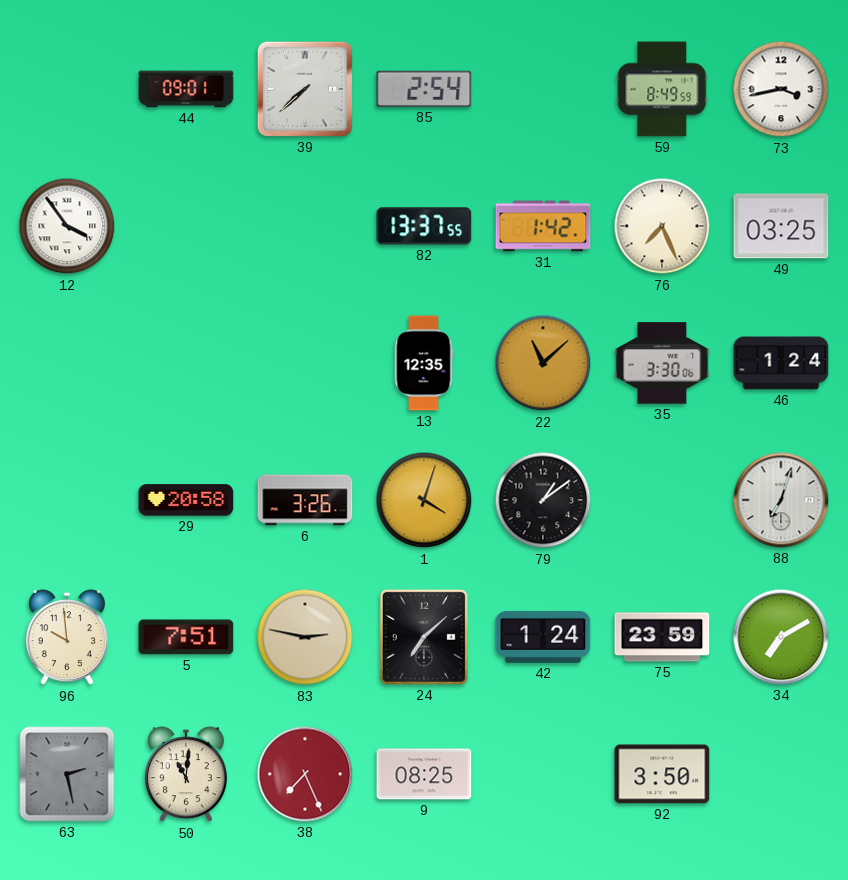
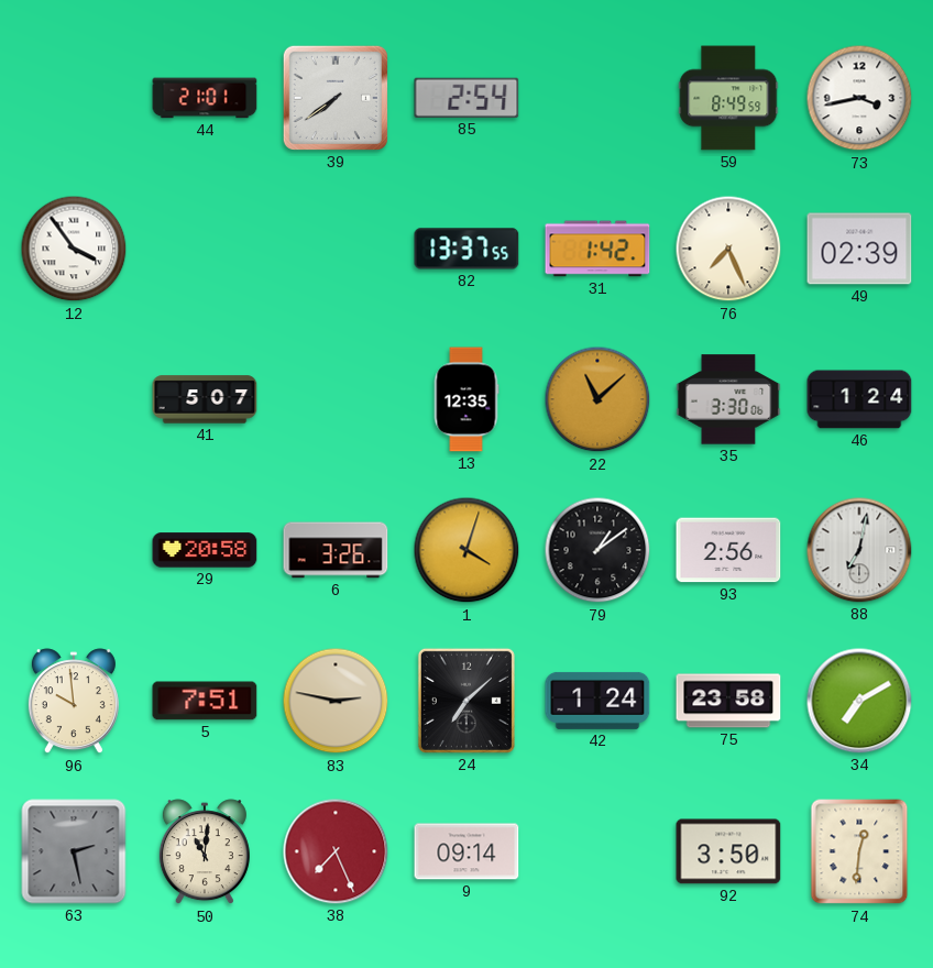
44: 09:01 -> 21:01
39: 7:38 -> 7:39
49: 03:25 -> 02:39
41: none -> 5:07
93: none -> 2:56
88: 7:03 -> 7:02
75: 23:59 -> 23:58
9: 08:25 -> 09:14
74: none -> 12:31
